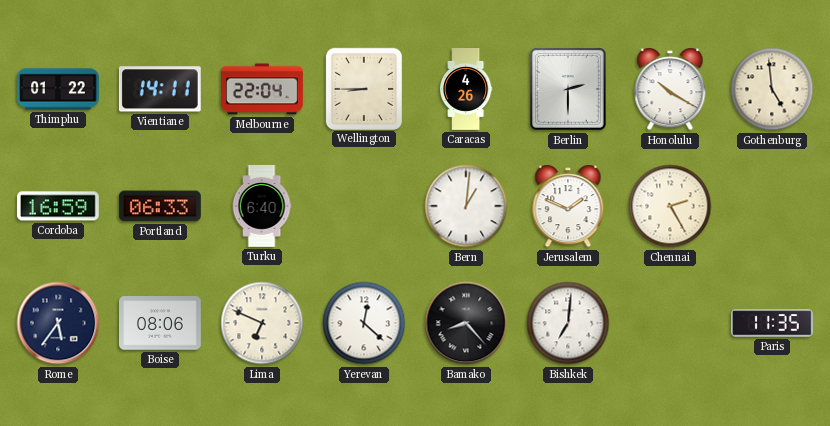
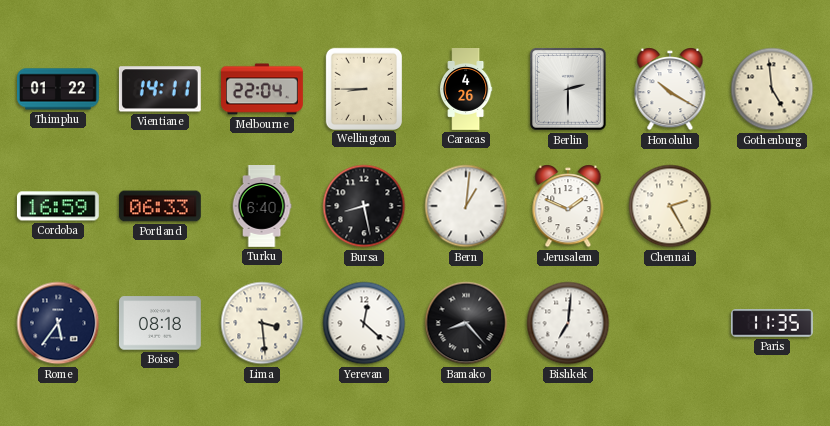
Bursa: none -> 8:28
Boise: 08:06 -> 08:18
Lima: 6:49 -> 3:29
